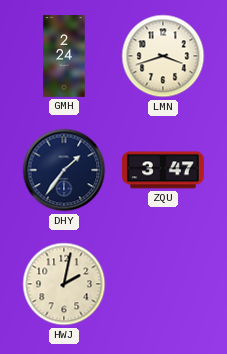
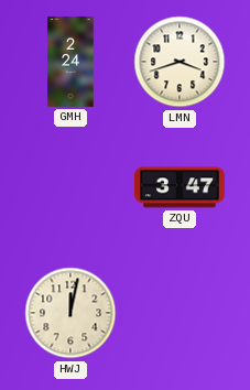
DHY: 1:36 -> none
HWJ: 2:02 -> 12:02
